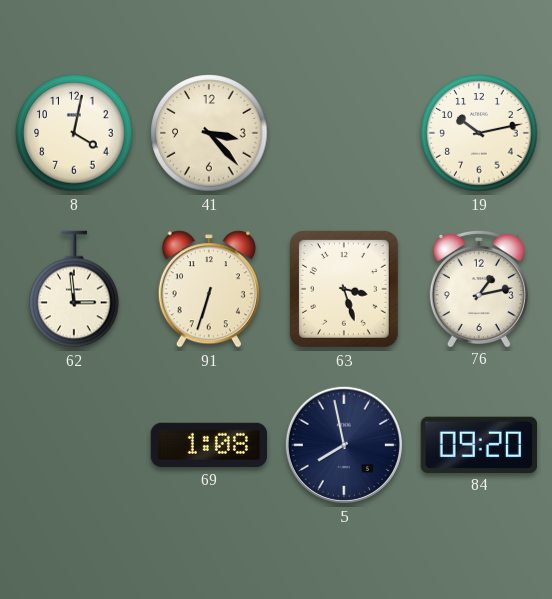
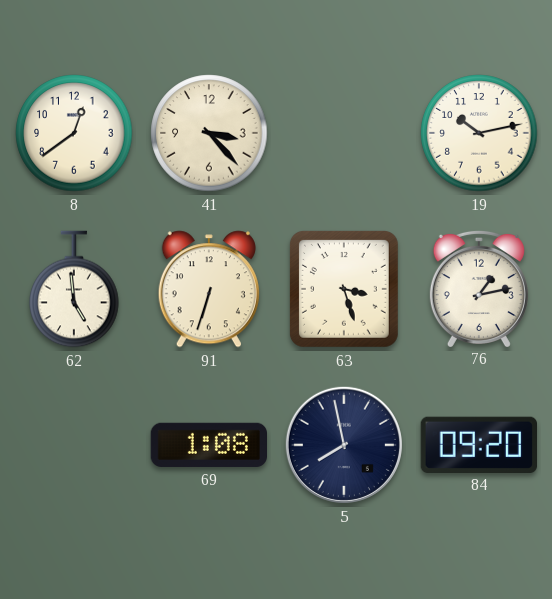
8: 4:02 -> 12:39
62: 2:59 -> 4:59
